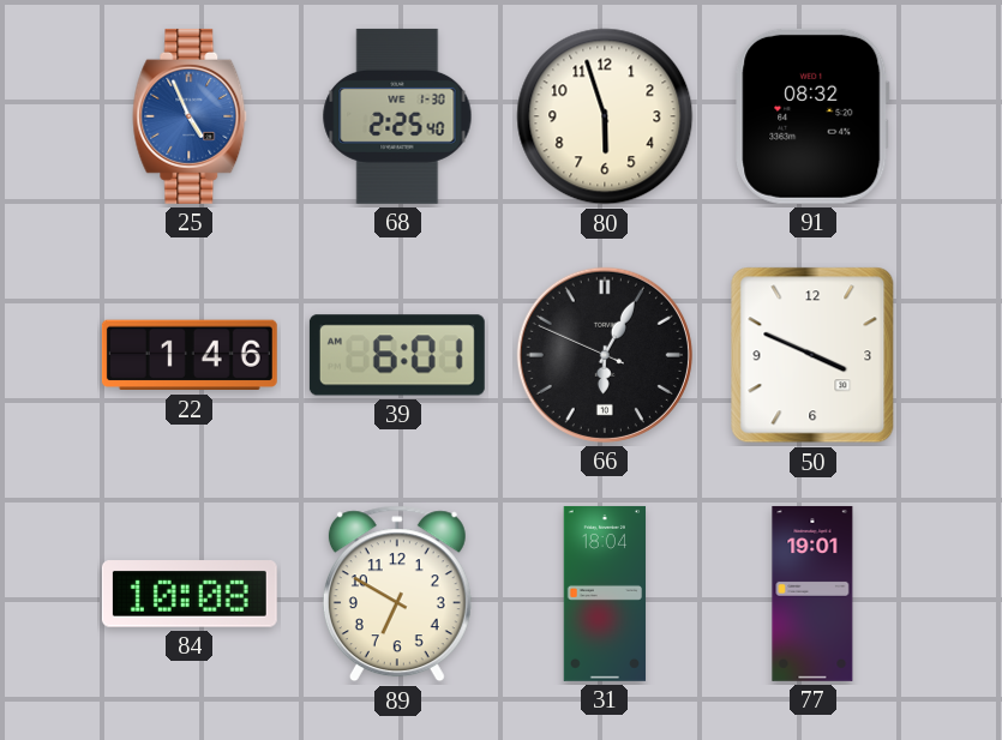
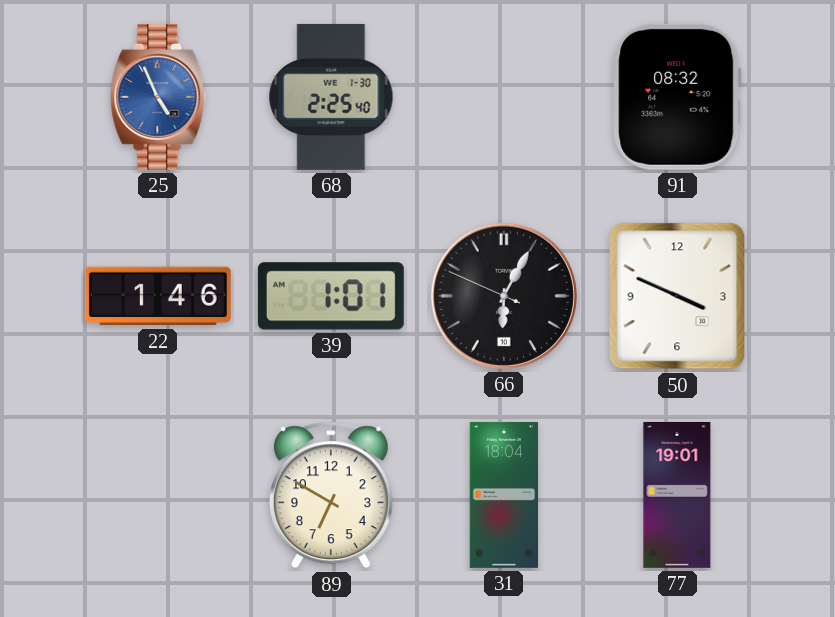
80: 5:57 -> none
39: 6:01 -> 1:01
84: 10:08 -> none
